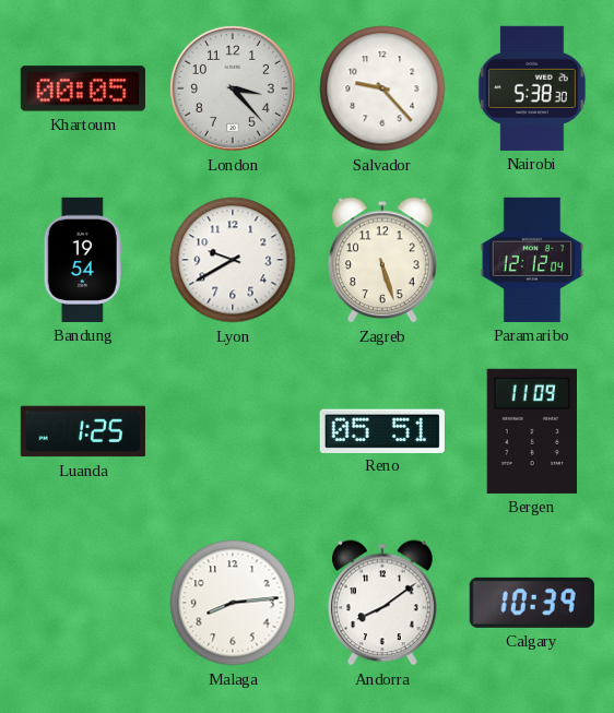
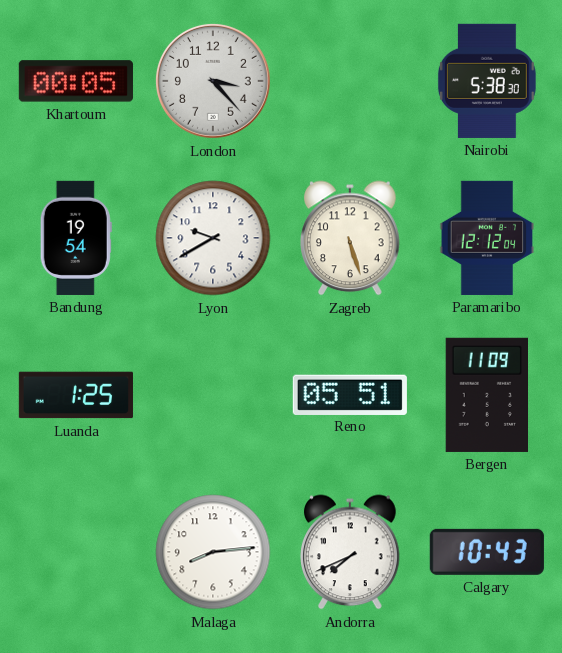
Salvador: 9:23 -> none
Andorra: 8:09 -> 7:41
Calgary: 10:39 -> 10:43
